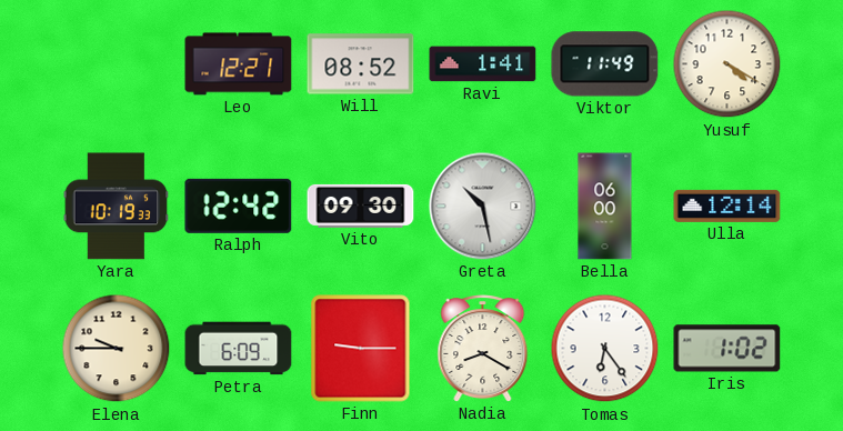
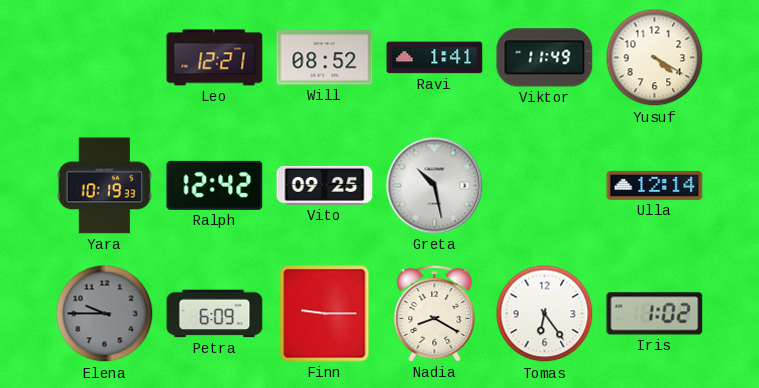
Vito: 09:30 -> 09:25
Bella: 06:00 -> none
Elena dial: cream -> grey
